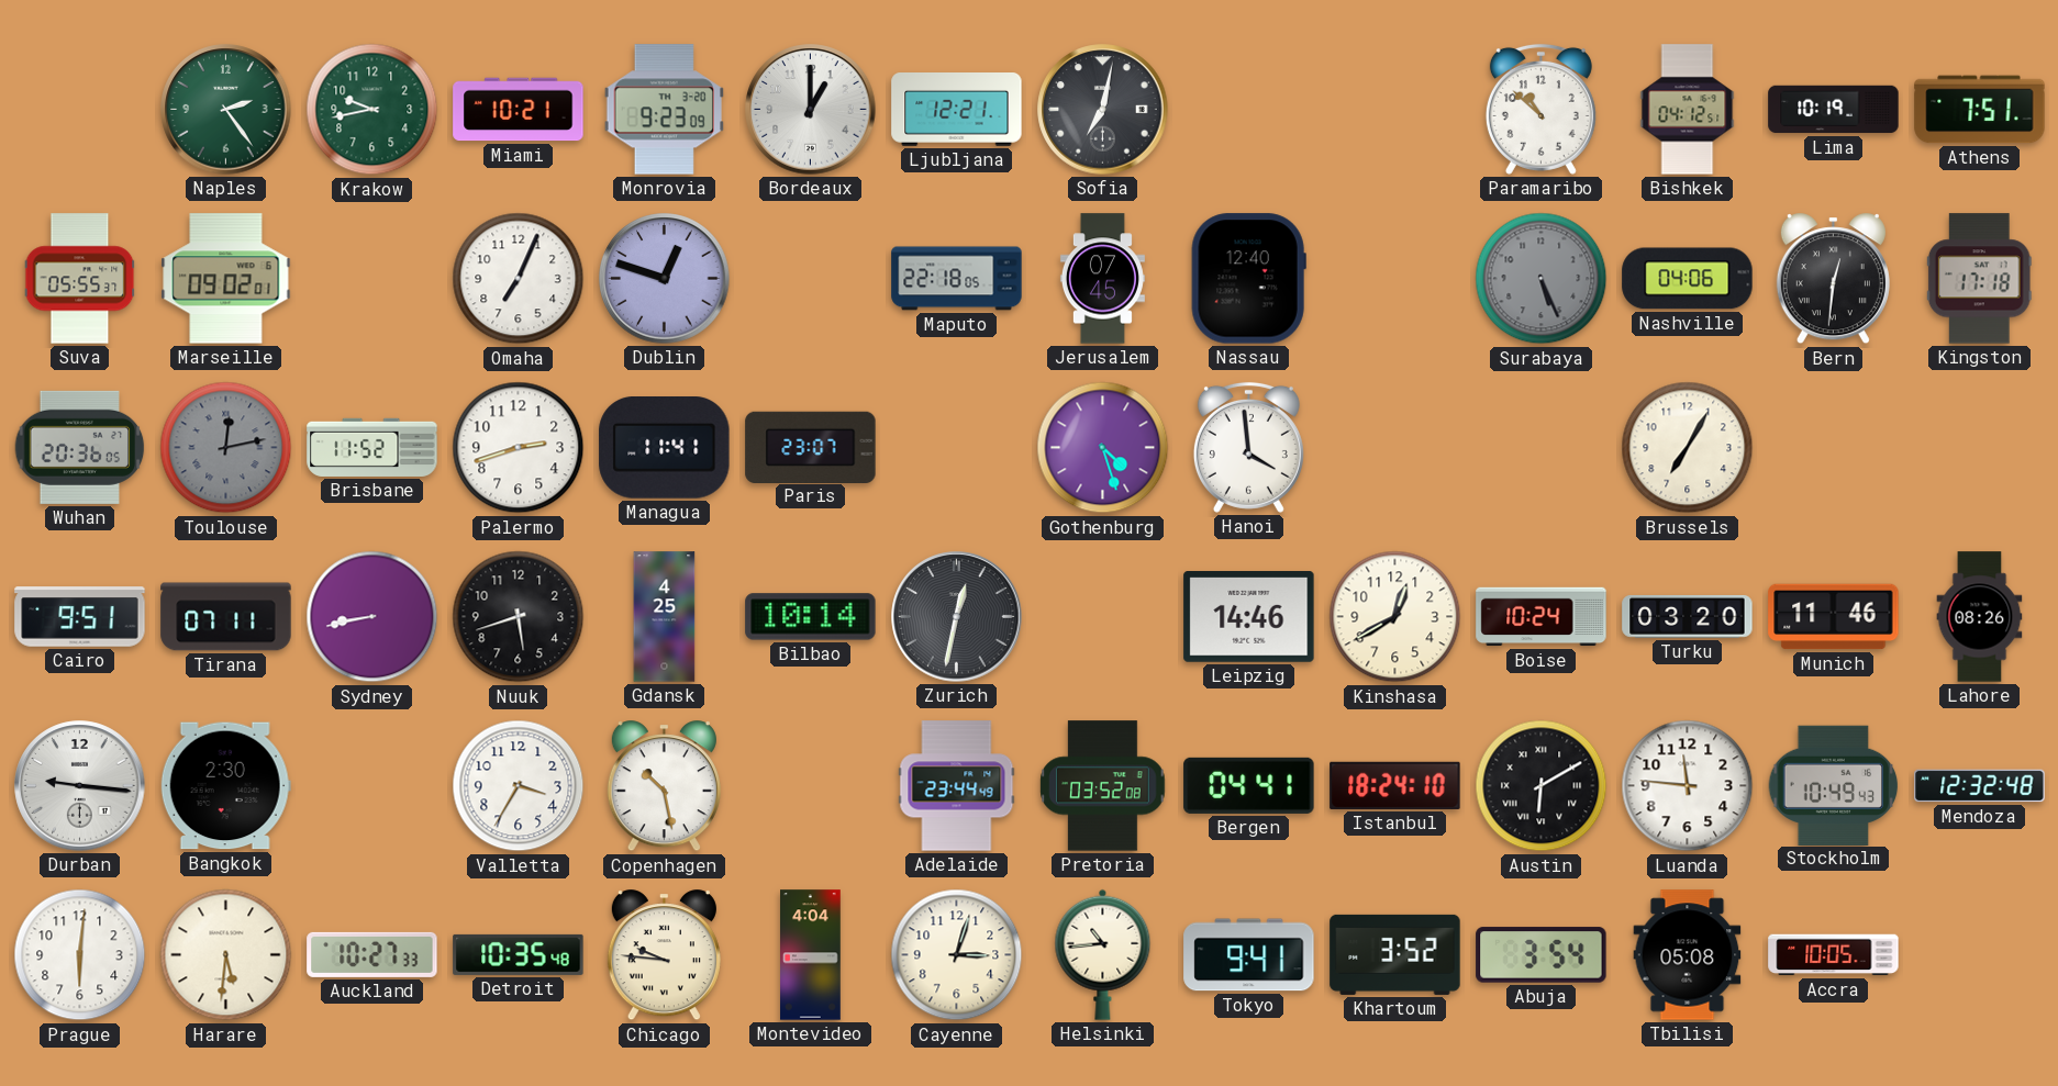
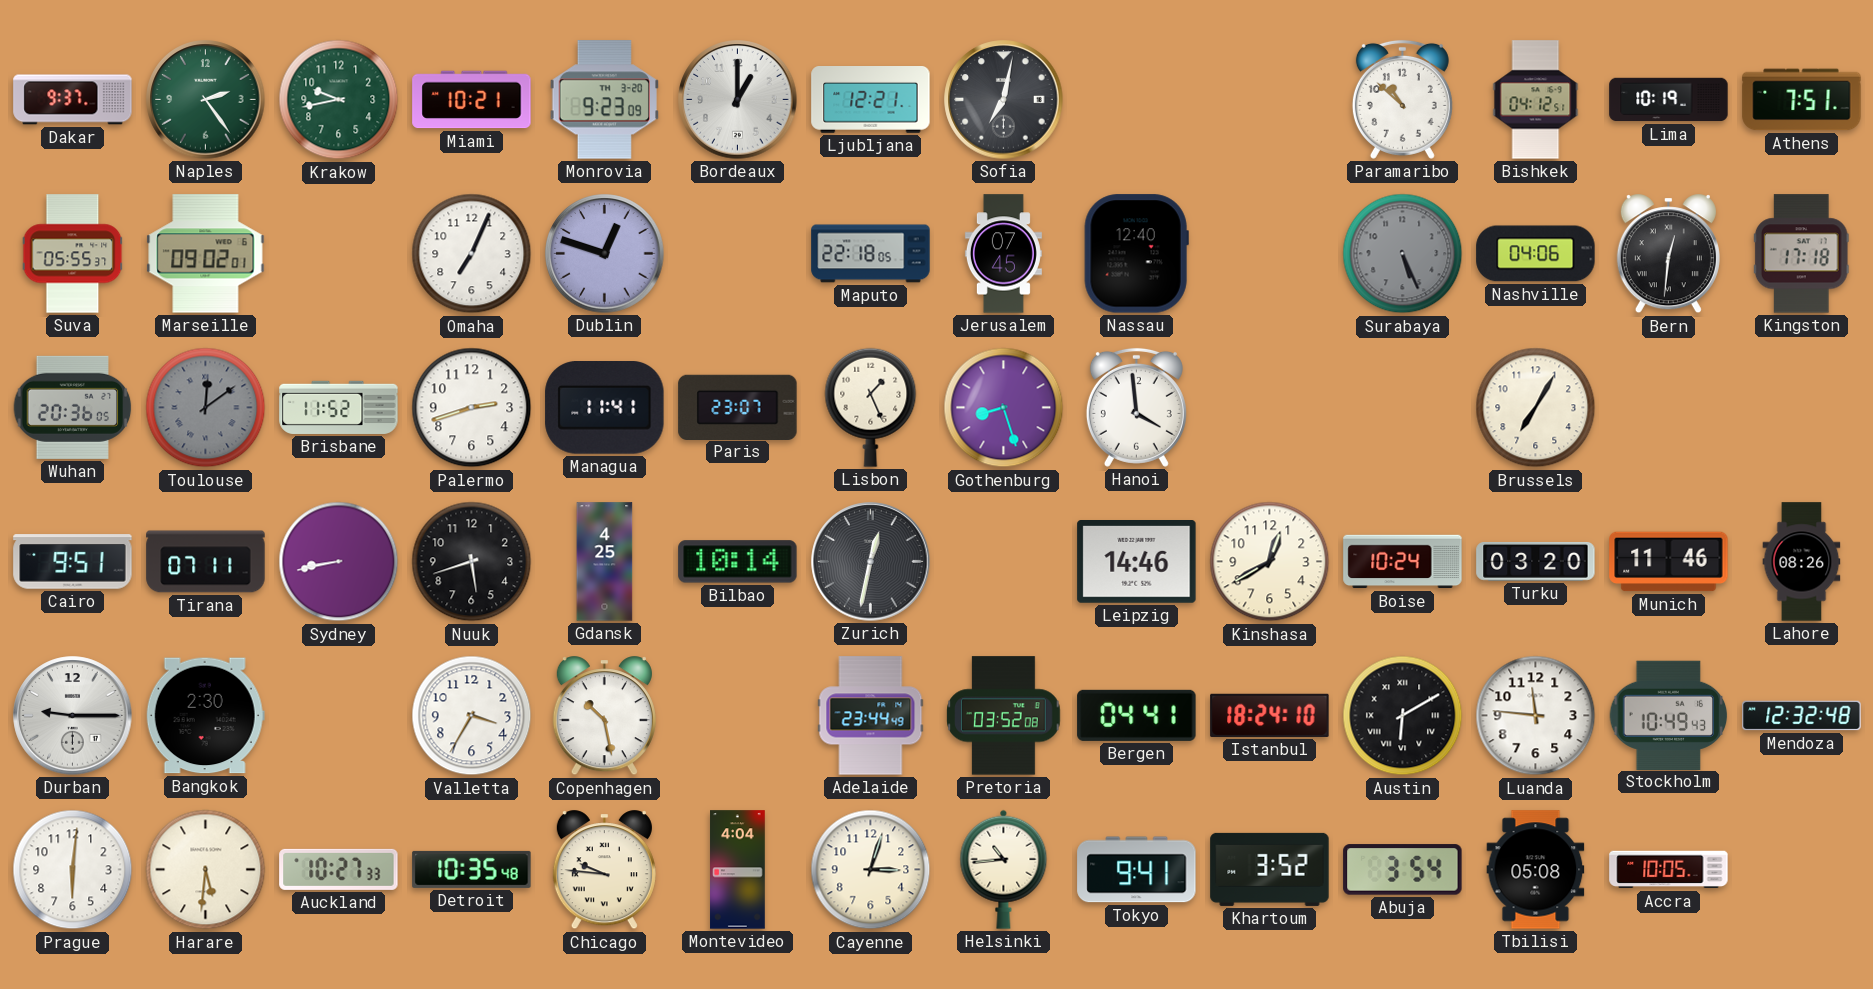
Dakar: none -> 9:37
Toulouse: 12:13 -> 12:09
Lisbon: none -> 1:26
Gothenburg: 4:27 -> 8:27
Durban: 9:16 -> 9:15
